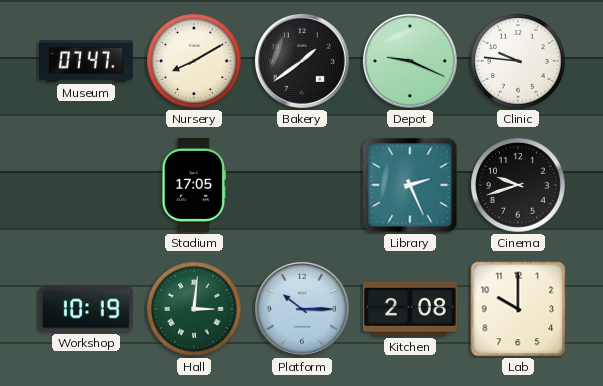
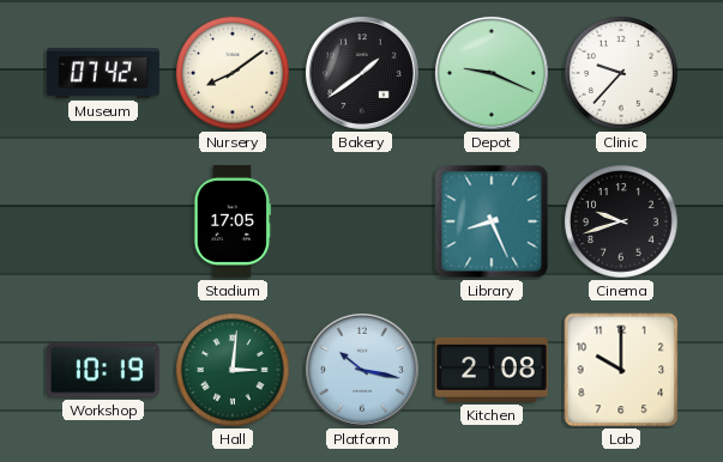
Museum: 07:47 -> 07:42
Nursery: 8:10 -> 8:09
Clinic: 9:46 -> 9:37
Library: 2:26 -> 8:26
Platform: 10:15 -> 10:17
